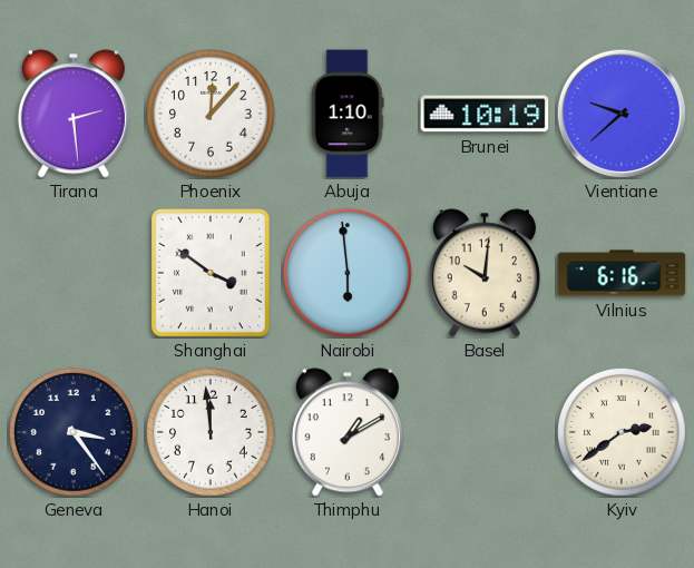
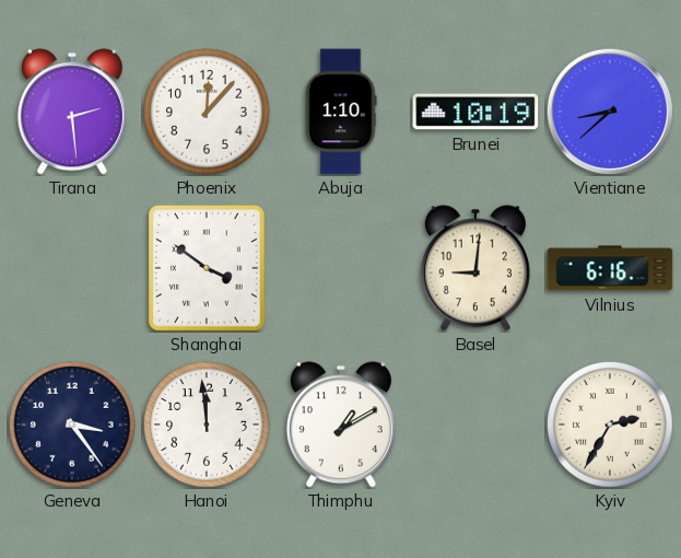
Vientiane: 9:38 -> 8:38
Nairobi: 5:59 -> none
Basel: 10:01 -> 9:01
Kyiv: 2:39 -> 2:35
